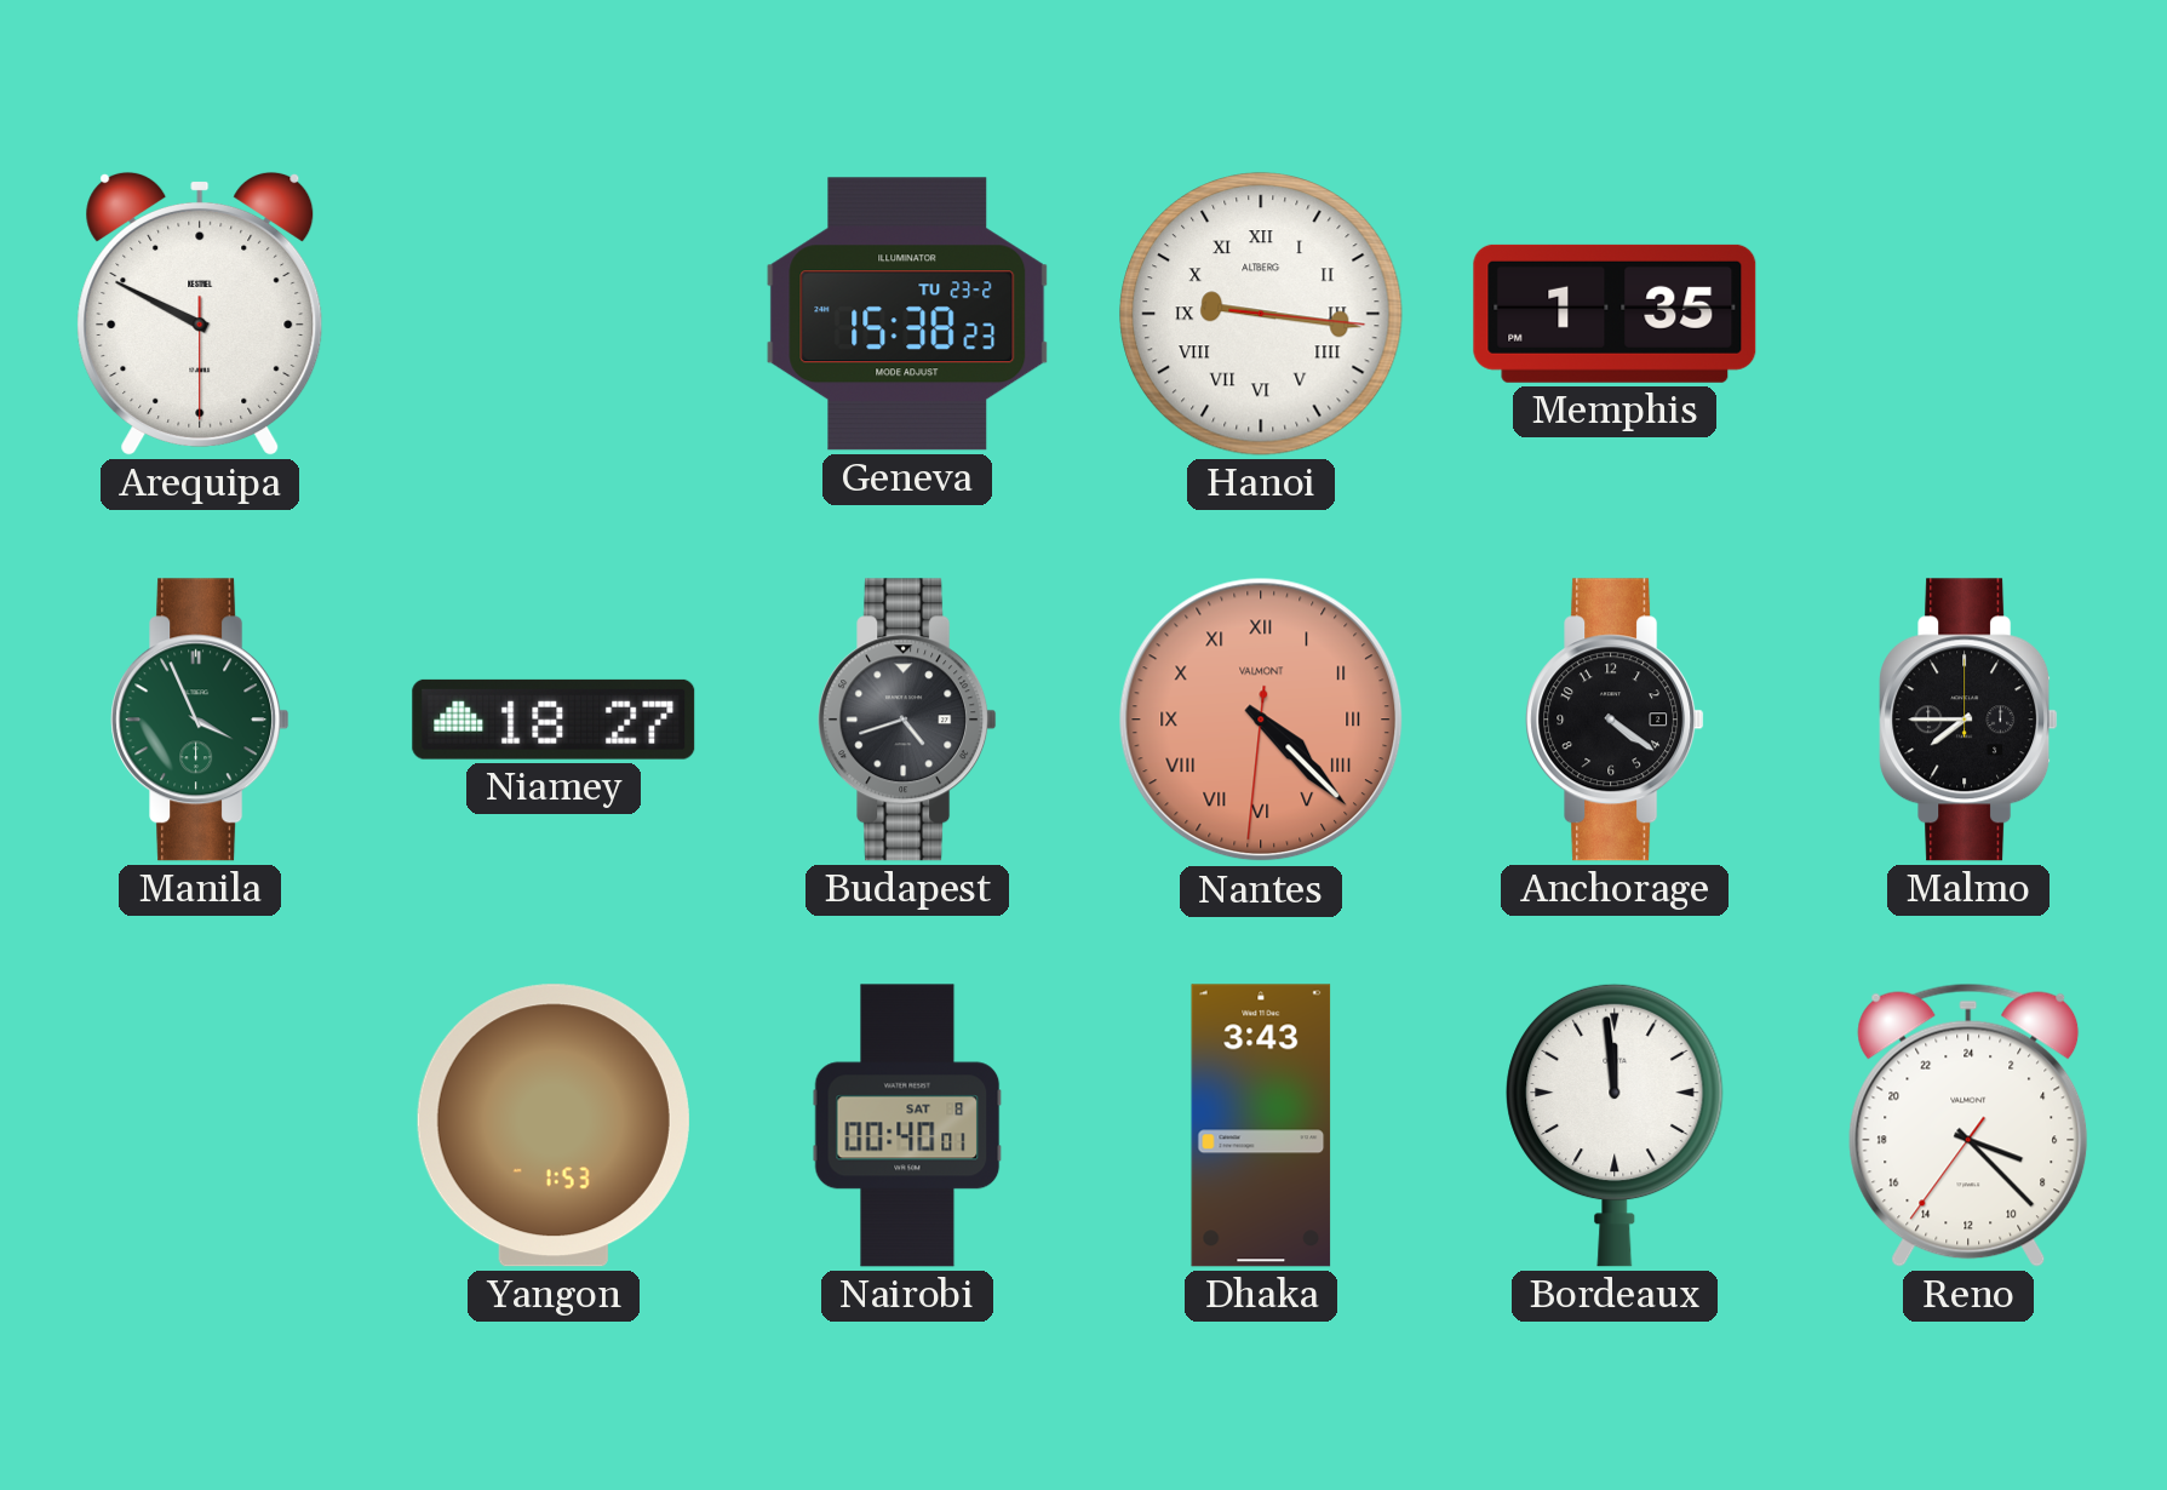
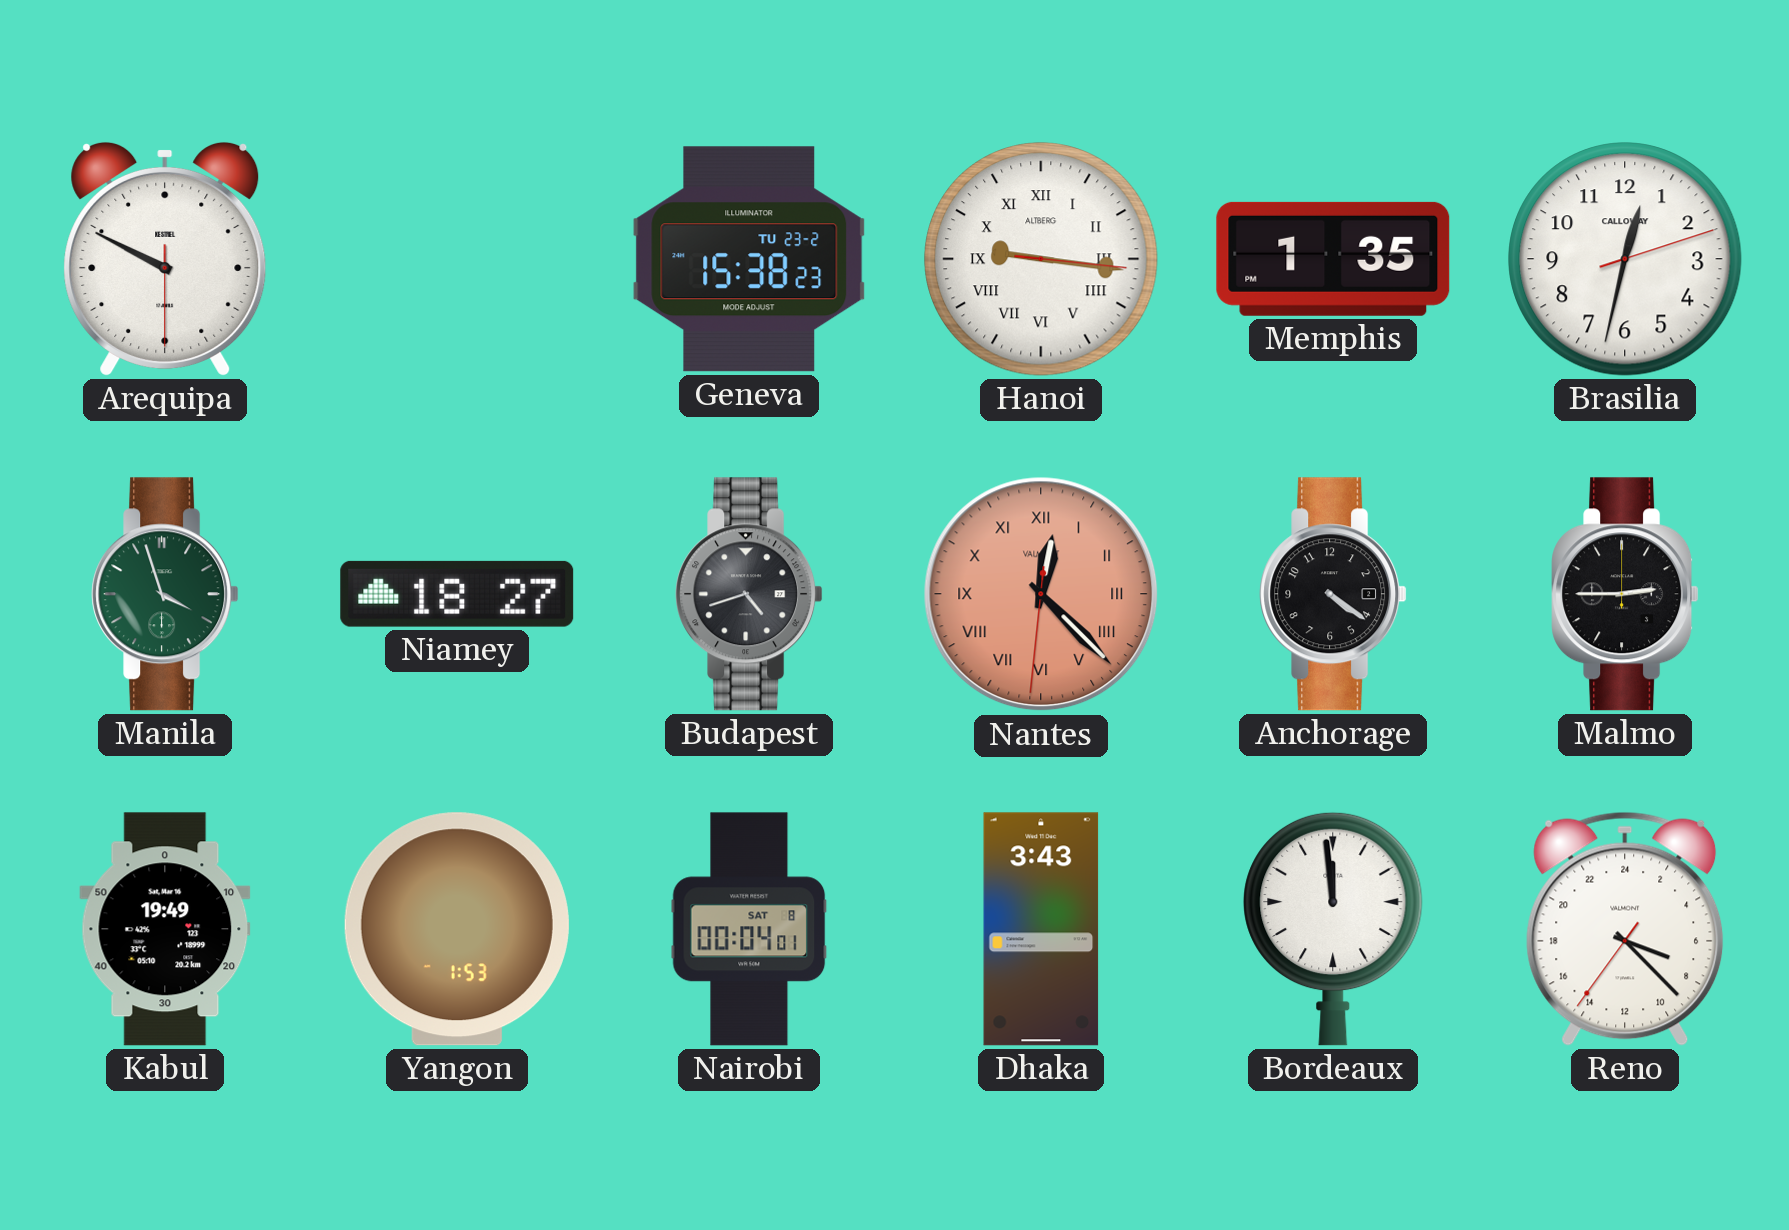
Brasilia: none -> 12:32
Manila: 3:56 -> 3:57
Nantes: 4:22 -> 12:22
Malmo: 7:45 -> 2:45
Kabul: none -> 19:49
Nairobi: 00:40 -> 00:04
